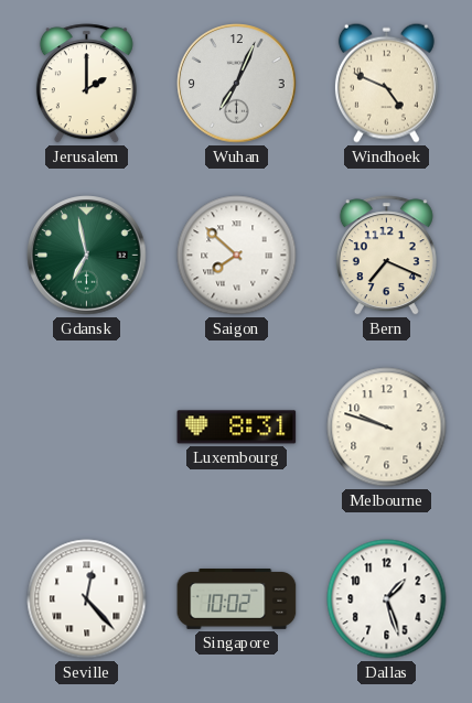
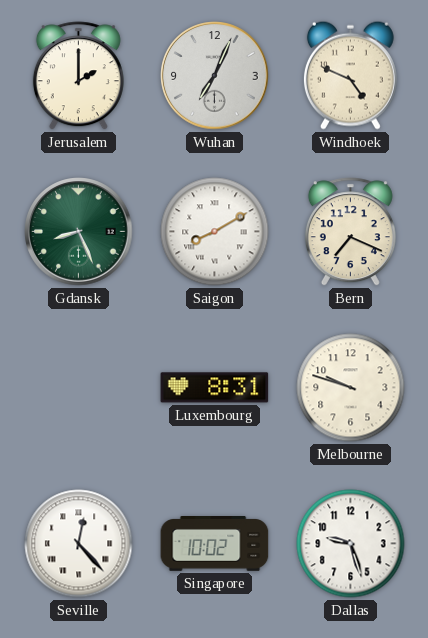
Gdansk: 6:58 -> 8:26
Saigon: 7:52 -> 8:10
Dallas: 1:27 -> 9:27
